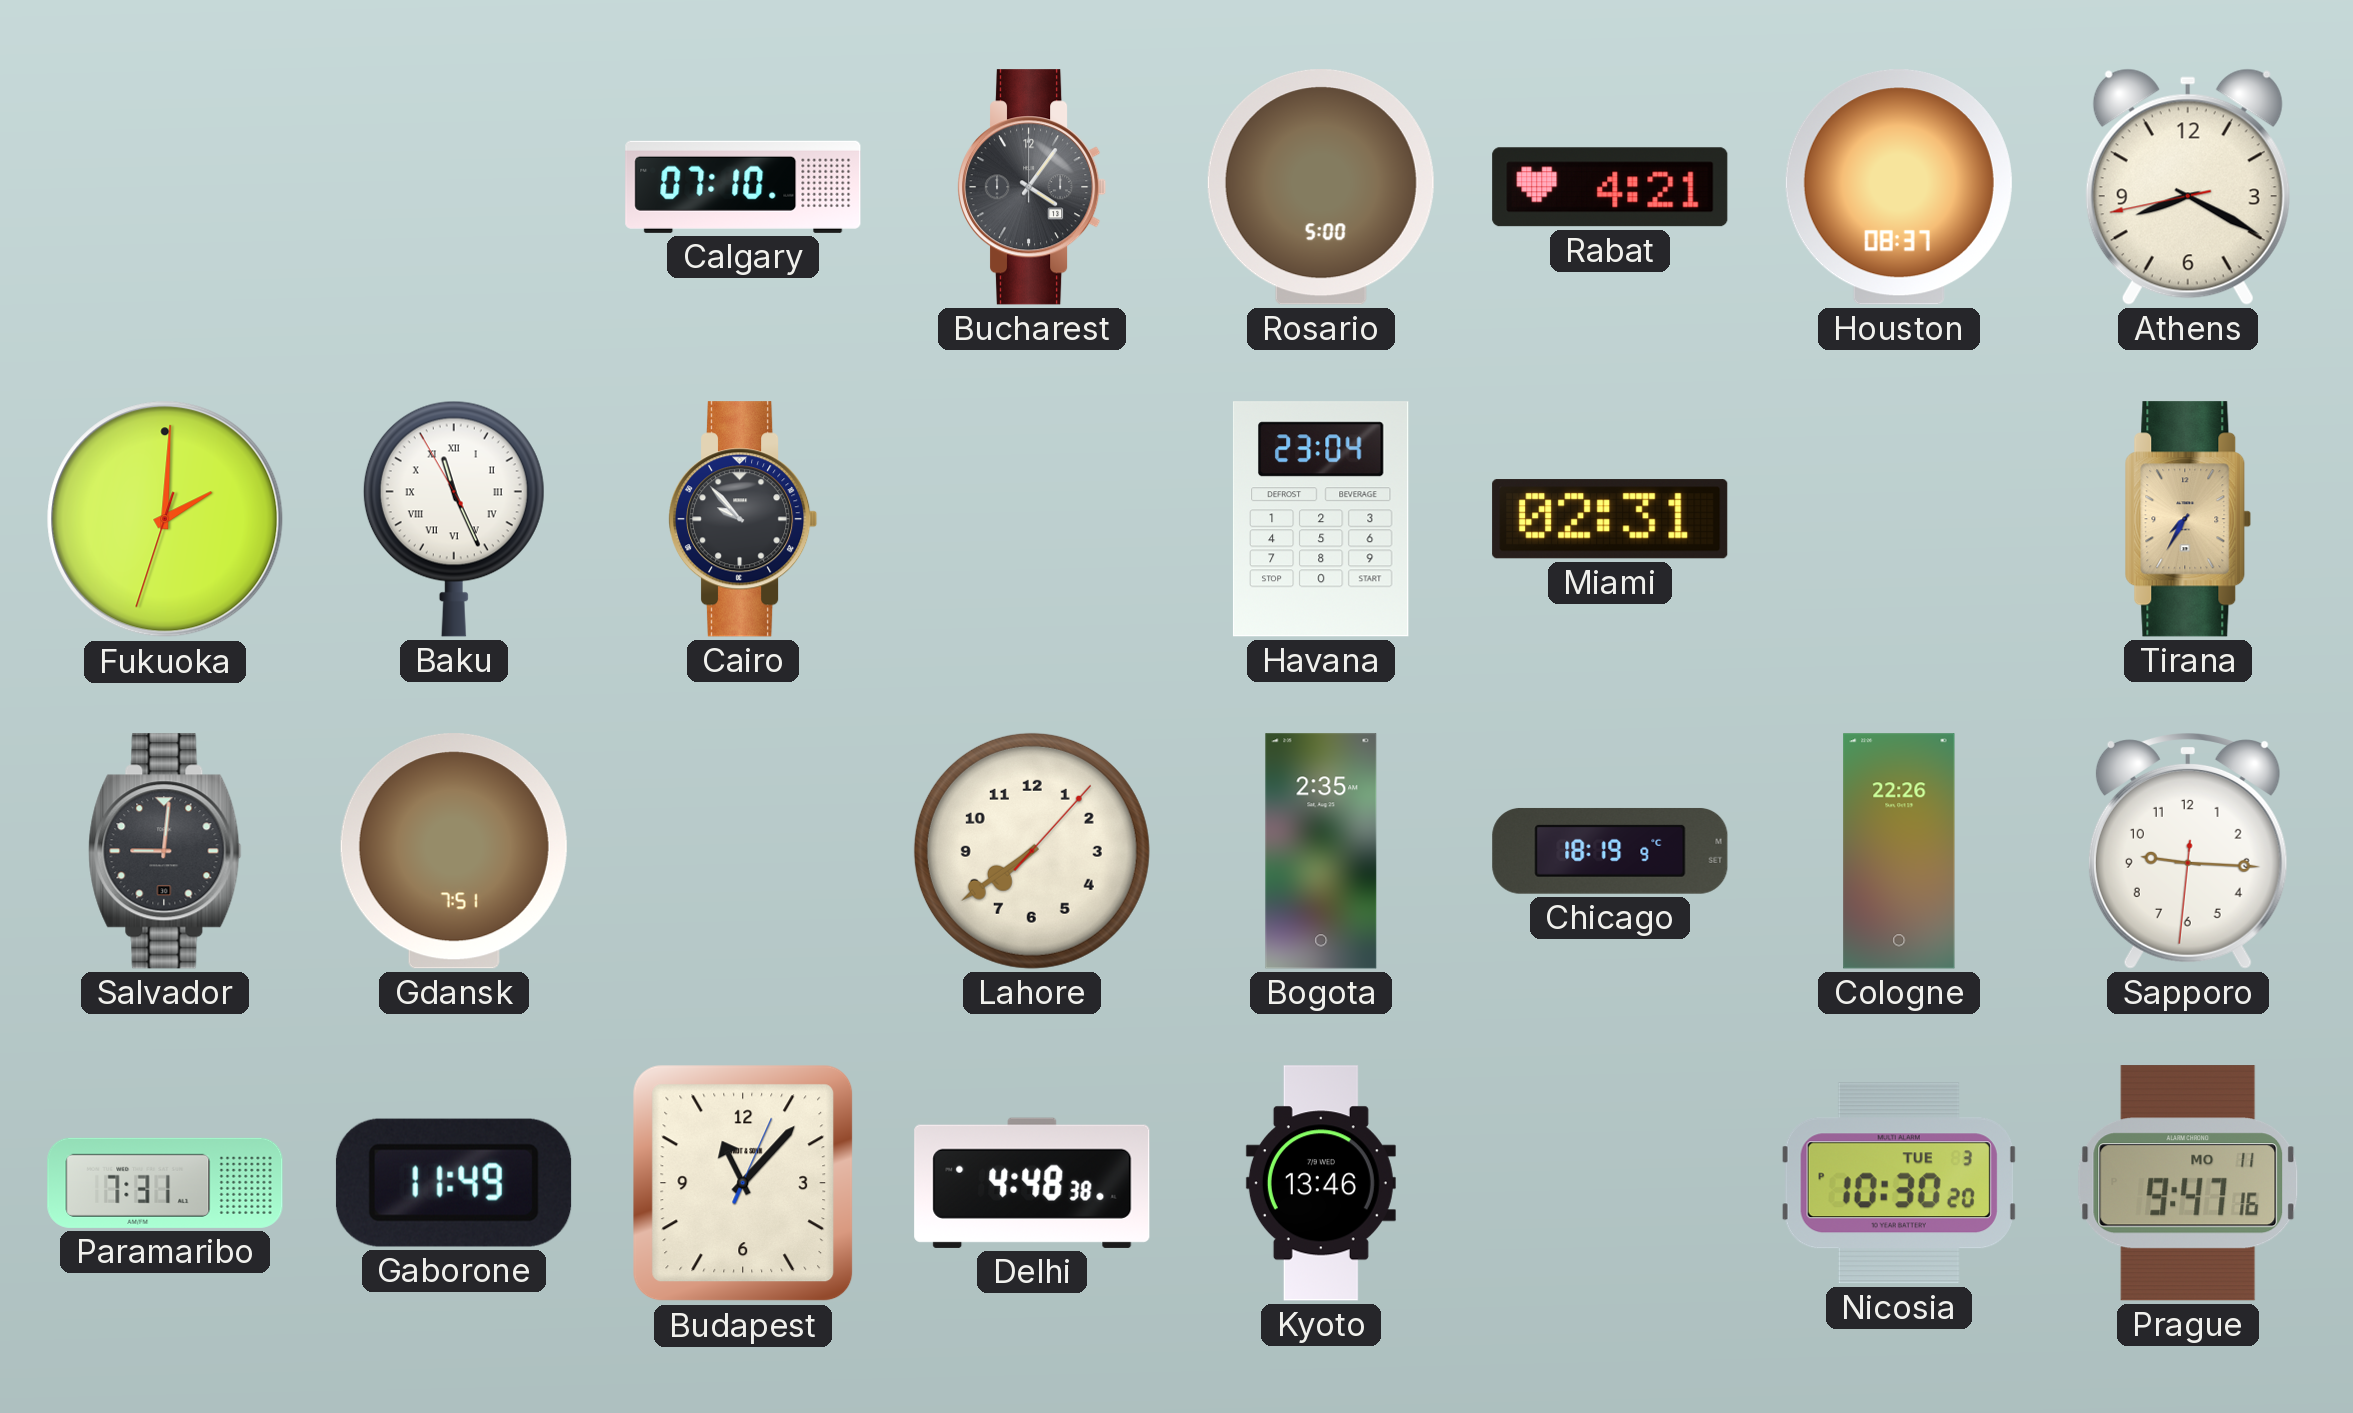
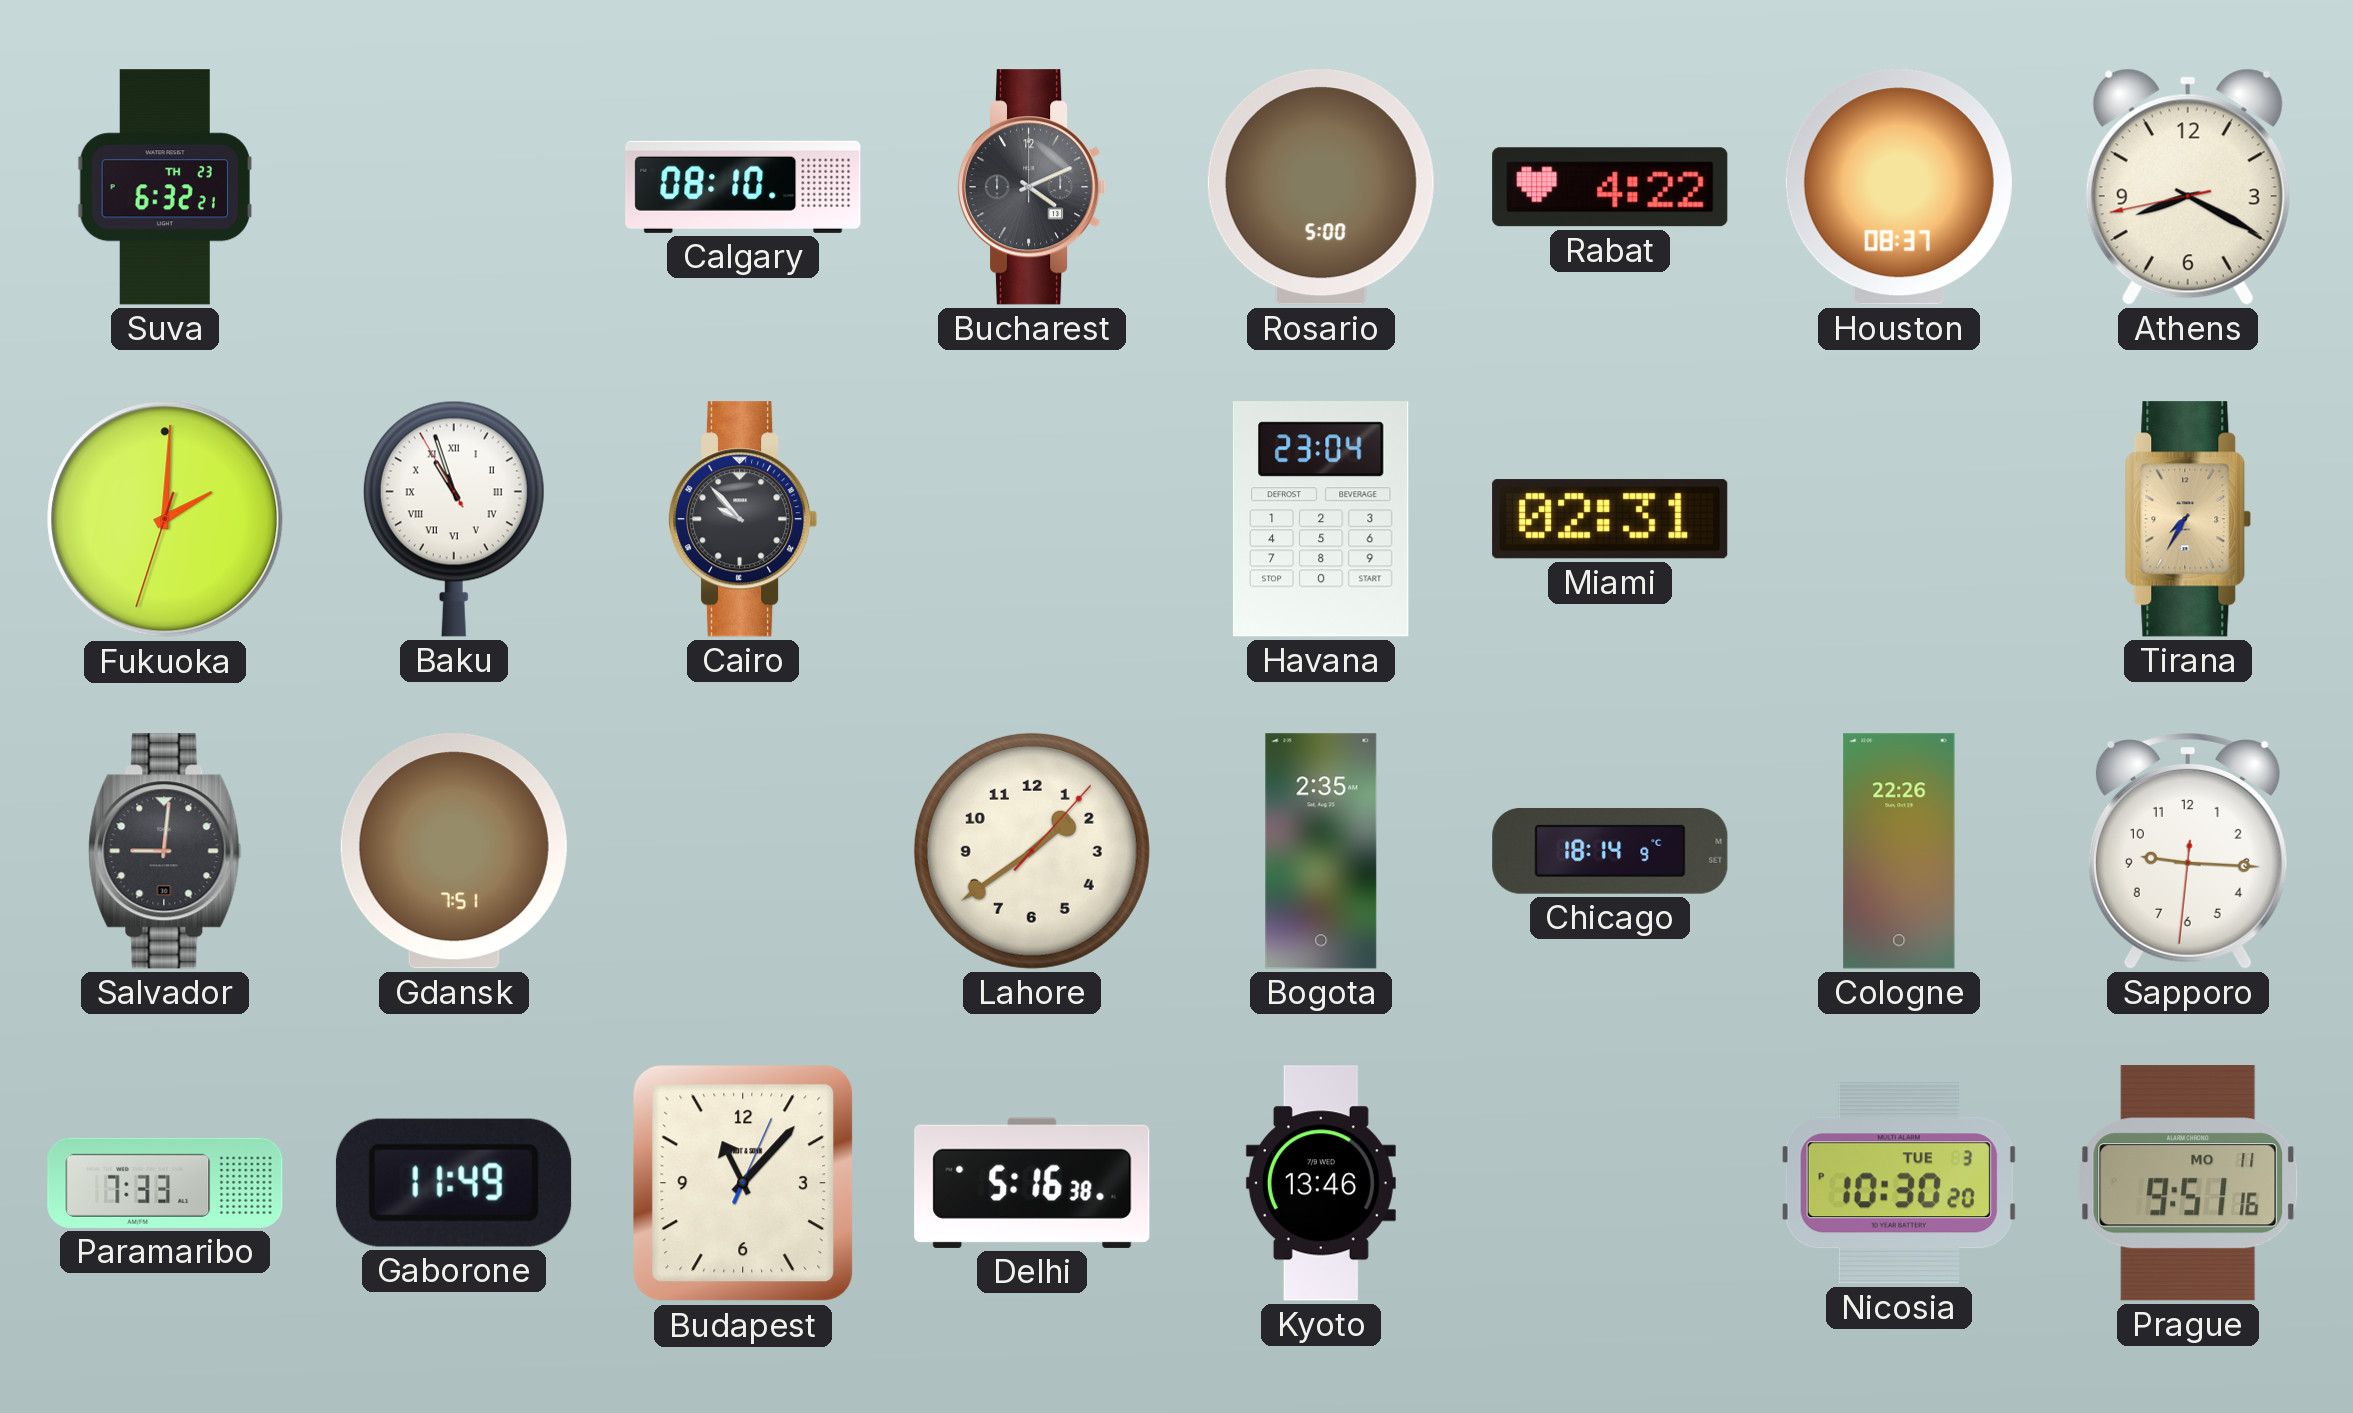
Suva: none -> 6:32
Calgary: 07:10 -> 08:10
Bucharest: 4:06 -> 4:11
Rabat: 4:21 -> 4:22
Baku: 11:25 -> 10:56
Lahore: 7:39 -> 1:39
Chicago: 18:19 -> 18:14
Paramaribo: 7:31 -> 7:33
Delhi: 4:48 -> 5:16
Prague: 9:47 -> 9:51
